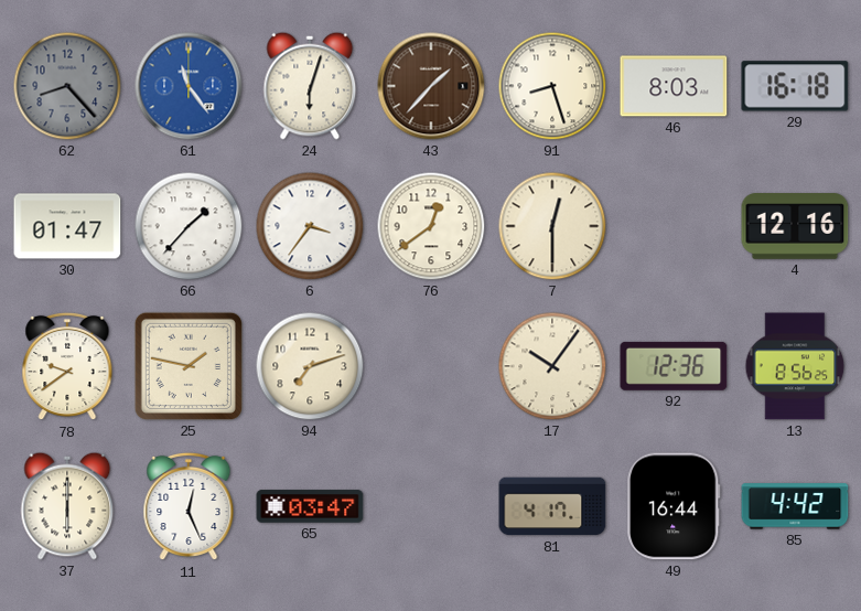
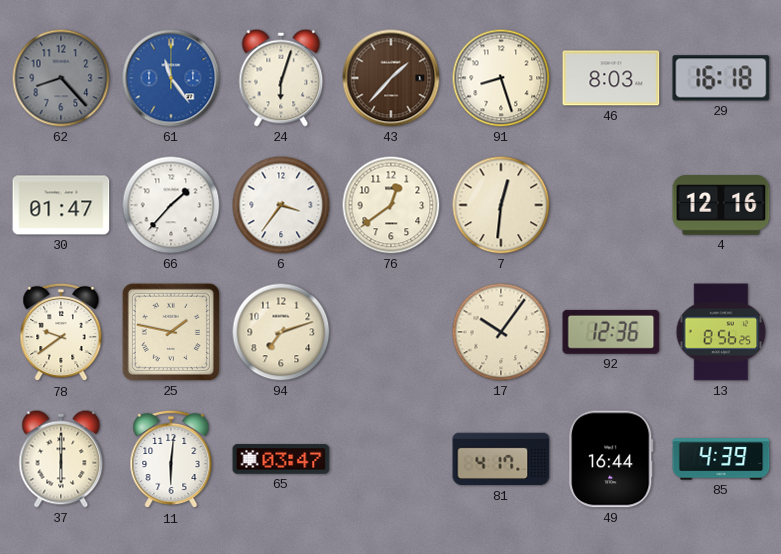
7: 12:30 -> 12:31
11: 12:26 -> 6:01
85: 4:42 -> 4:39
